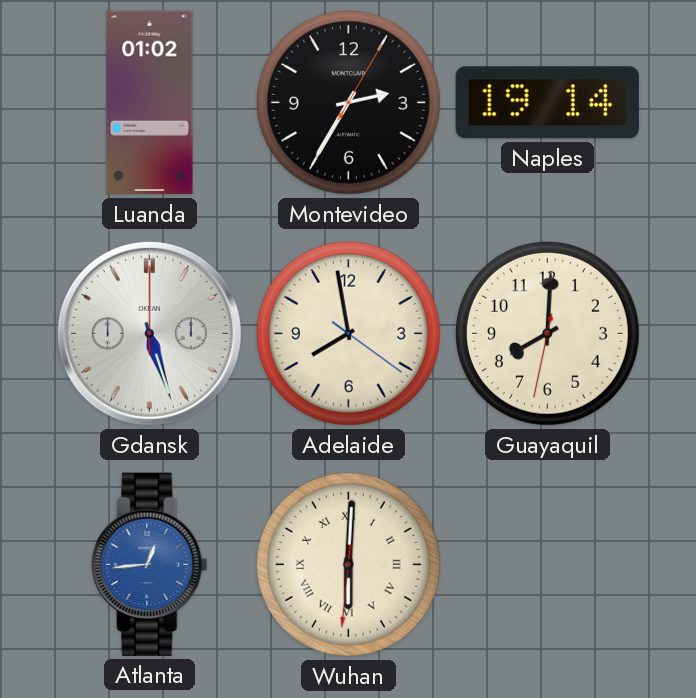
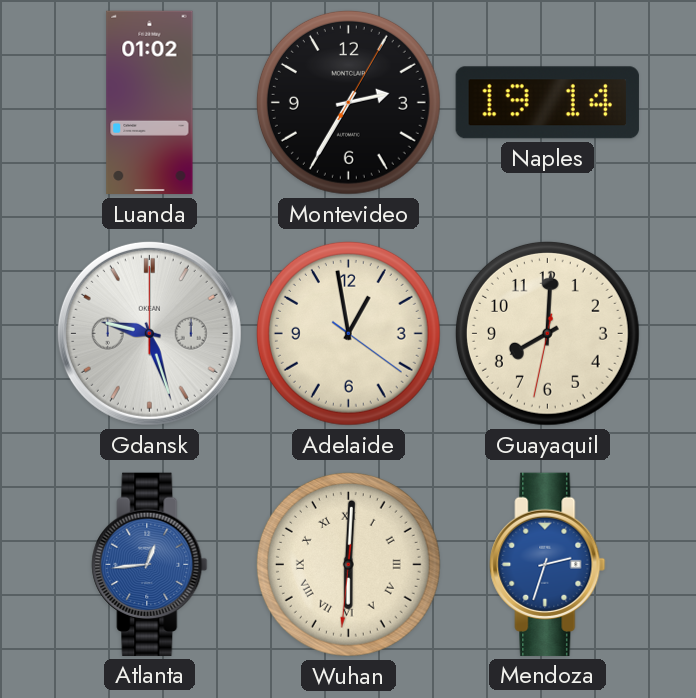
Gdansk: 5:27 -> 9:27
Adelaide: 7:58 -> 12:58
Mendoza: none -> 2:33
